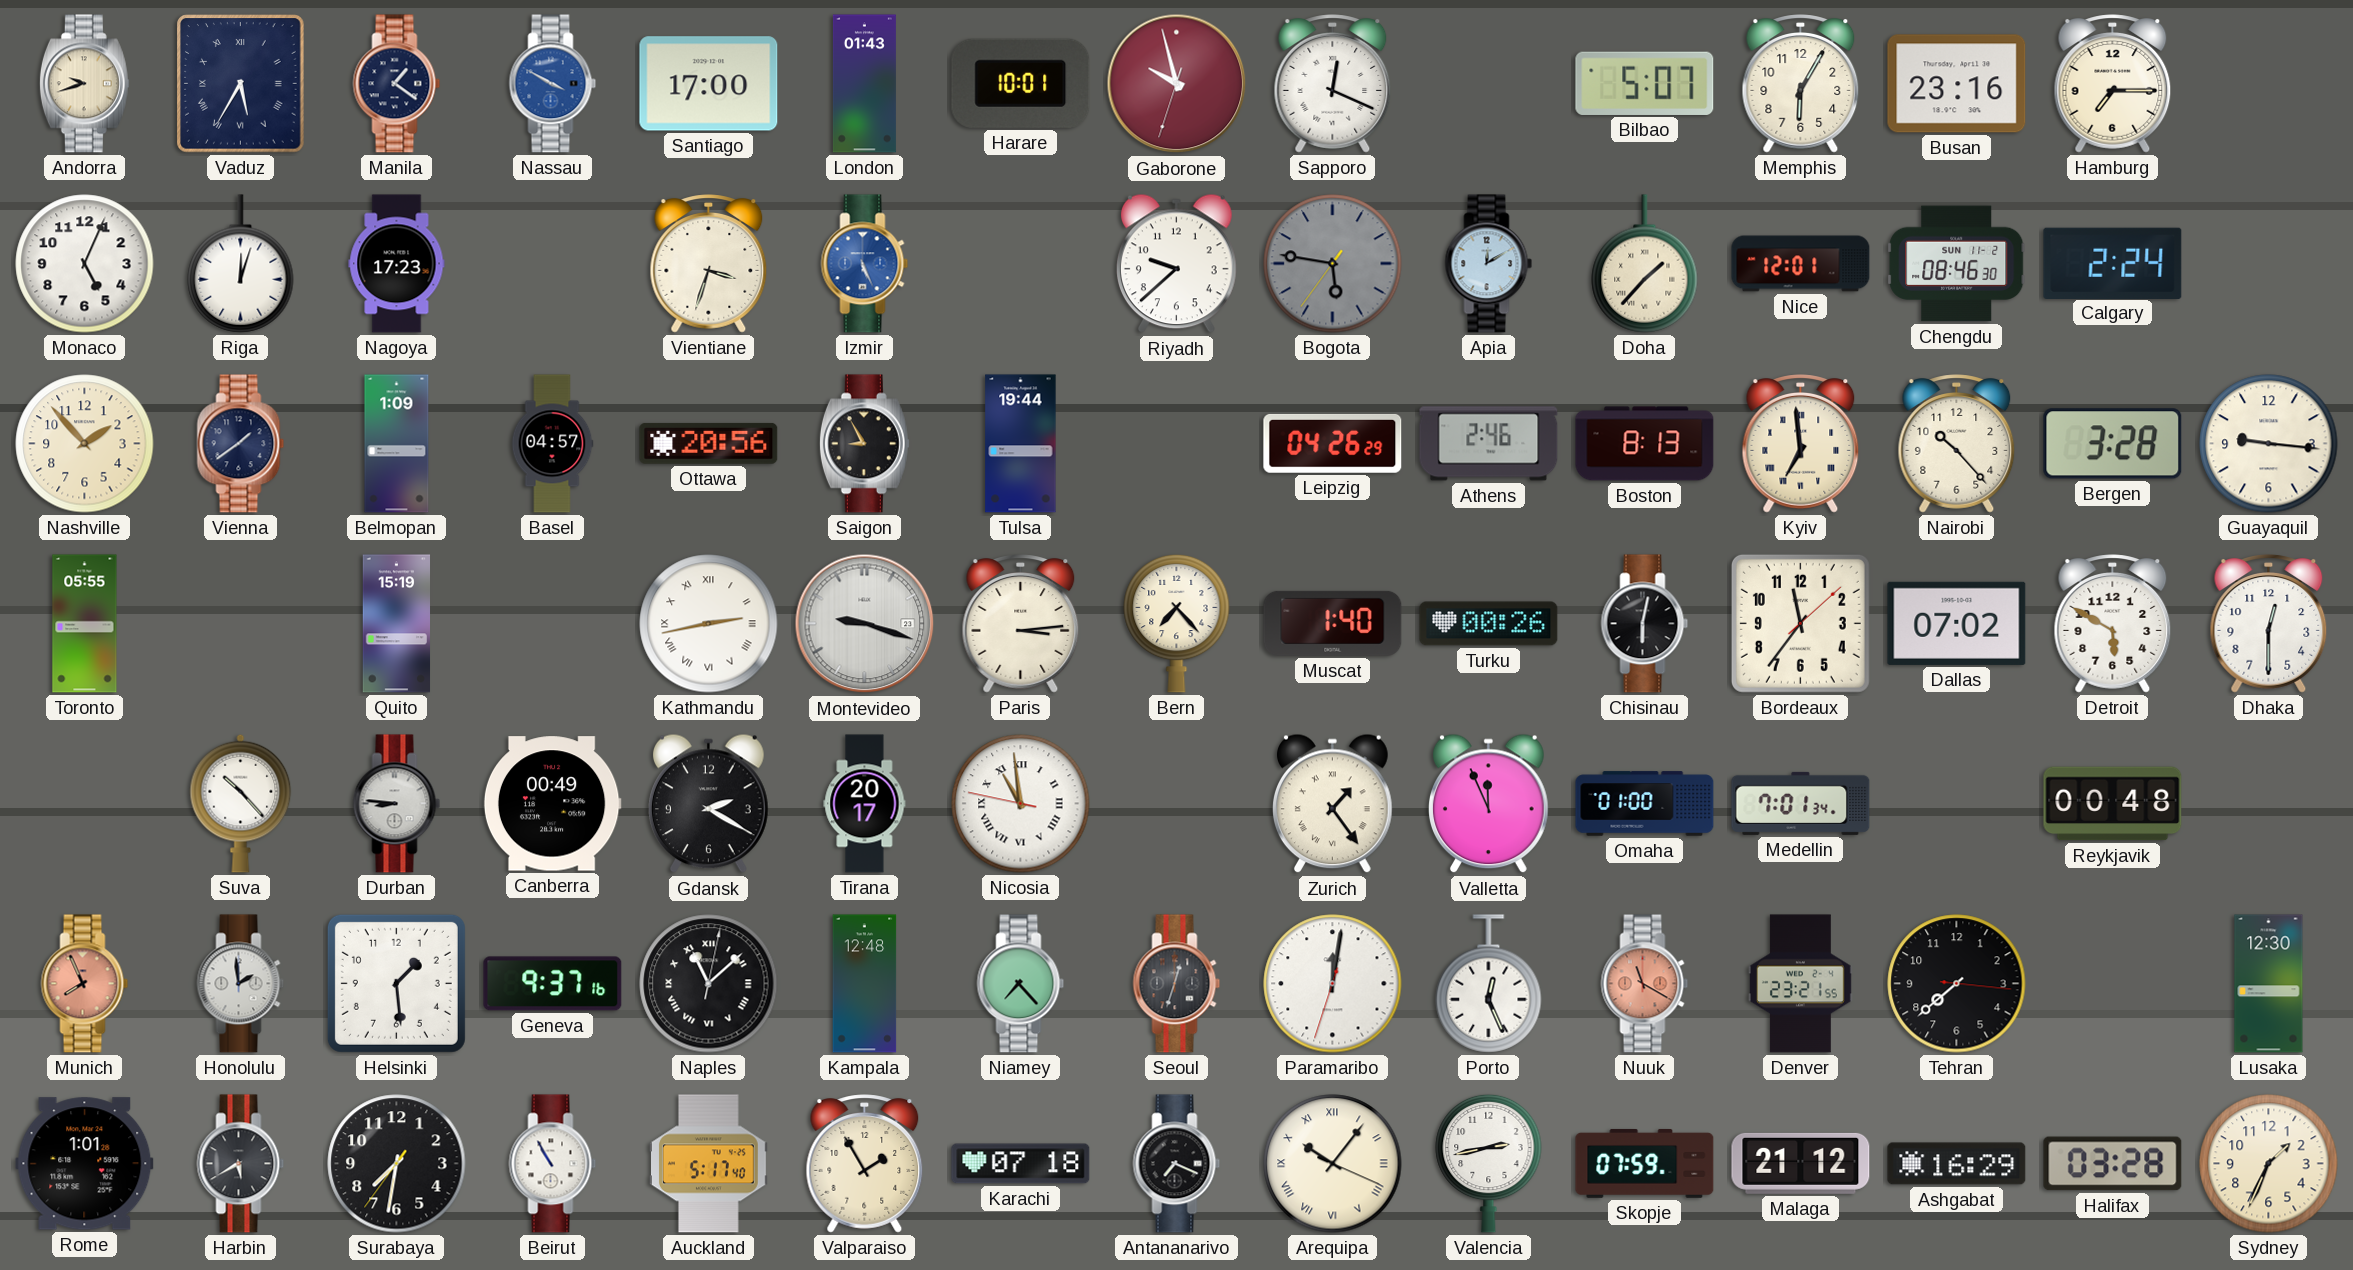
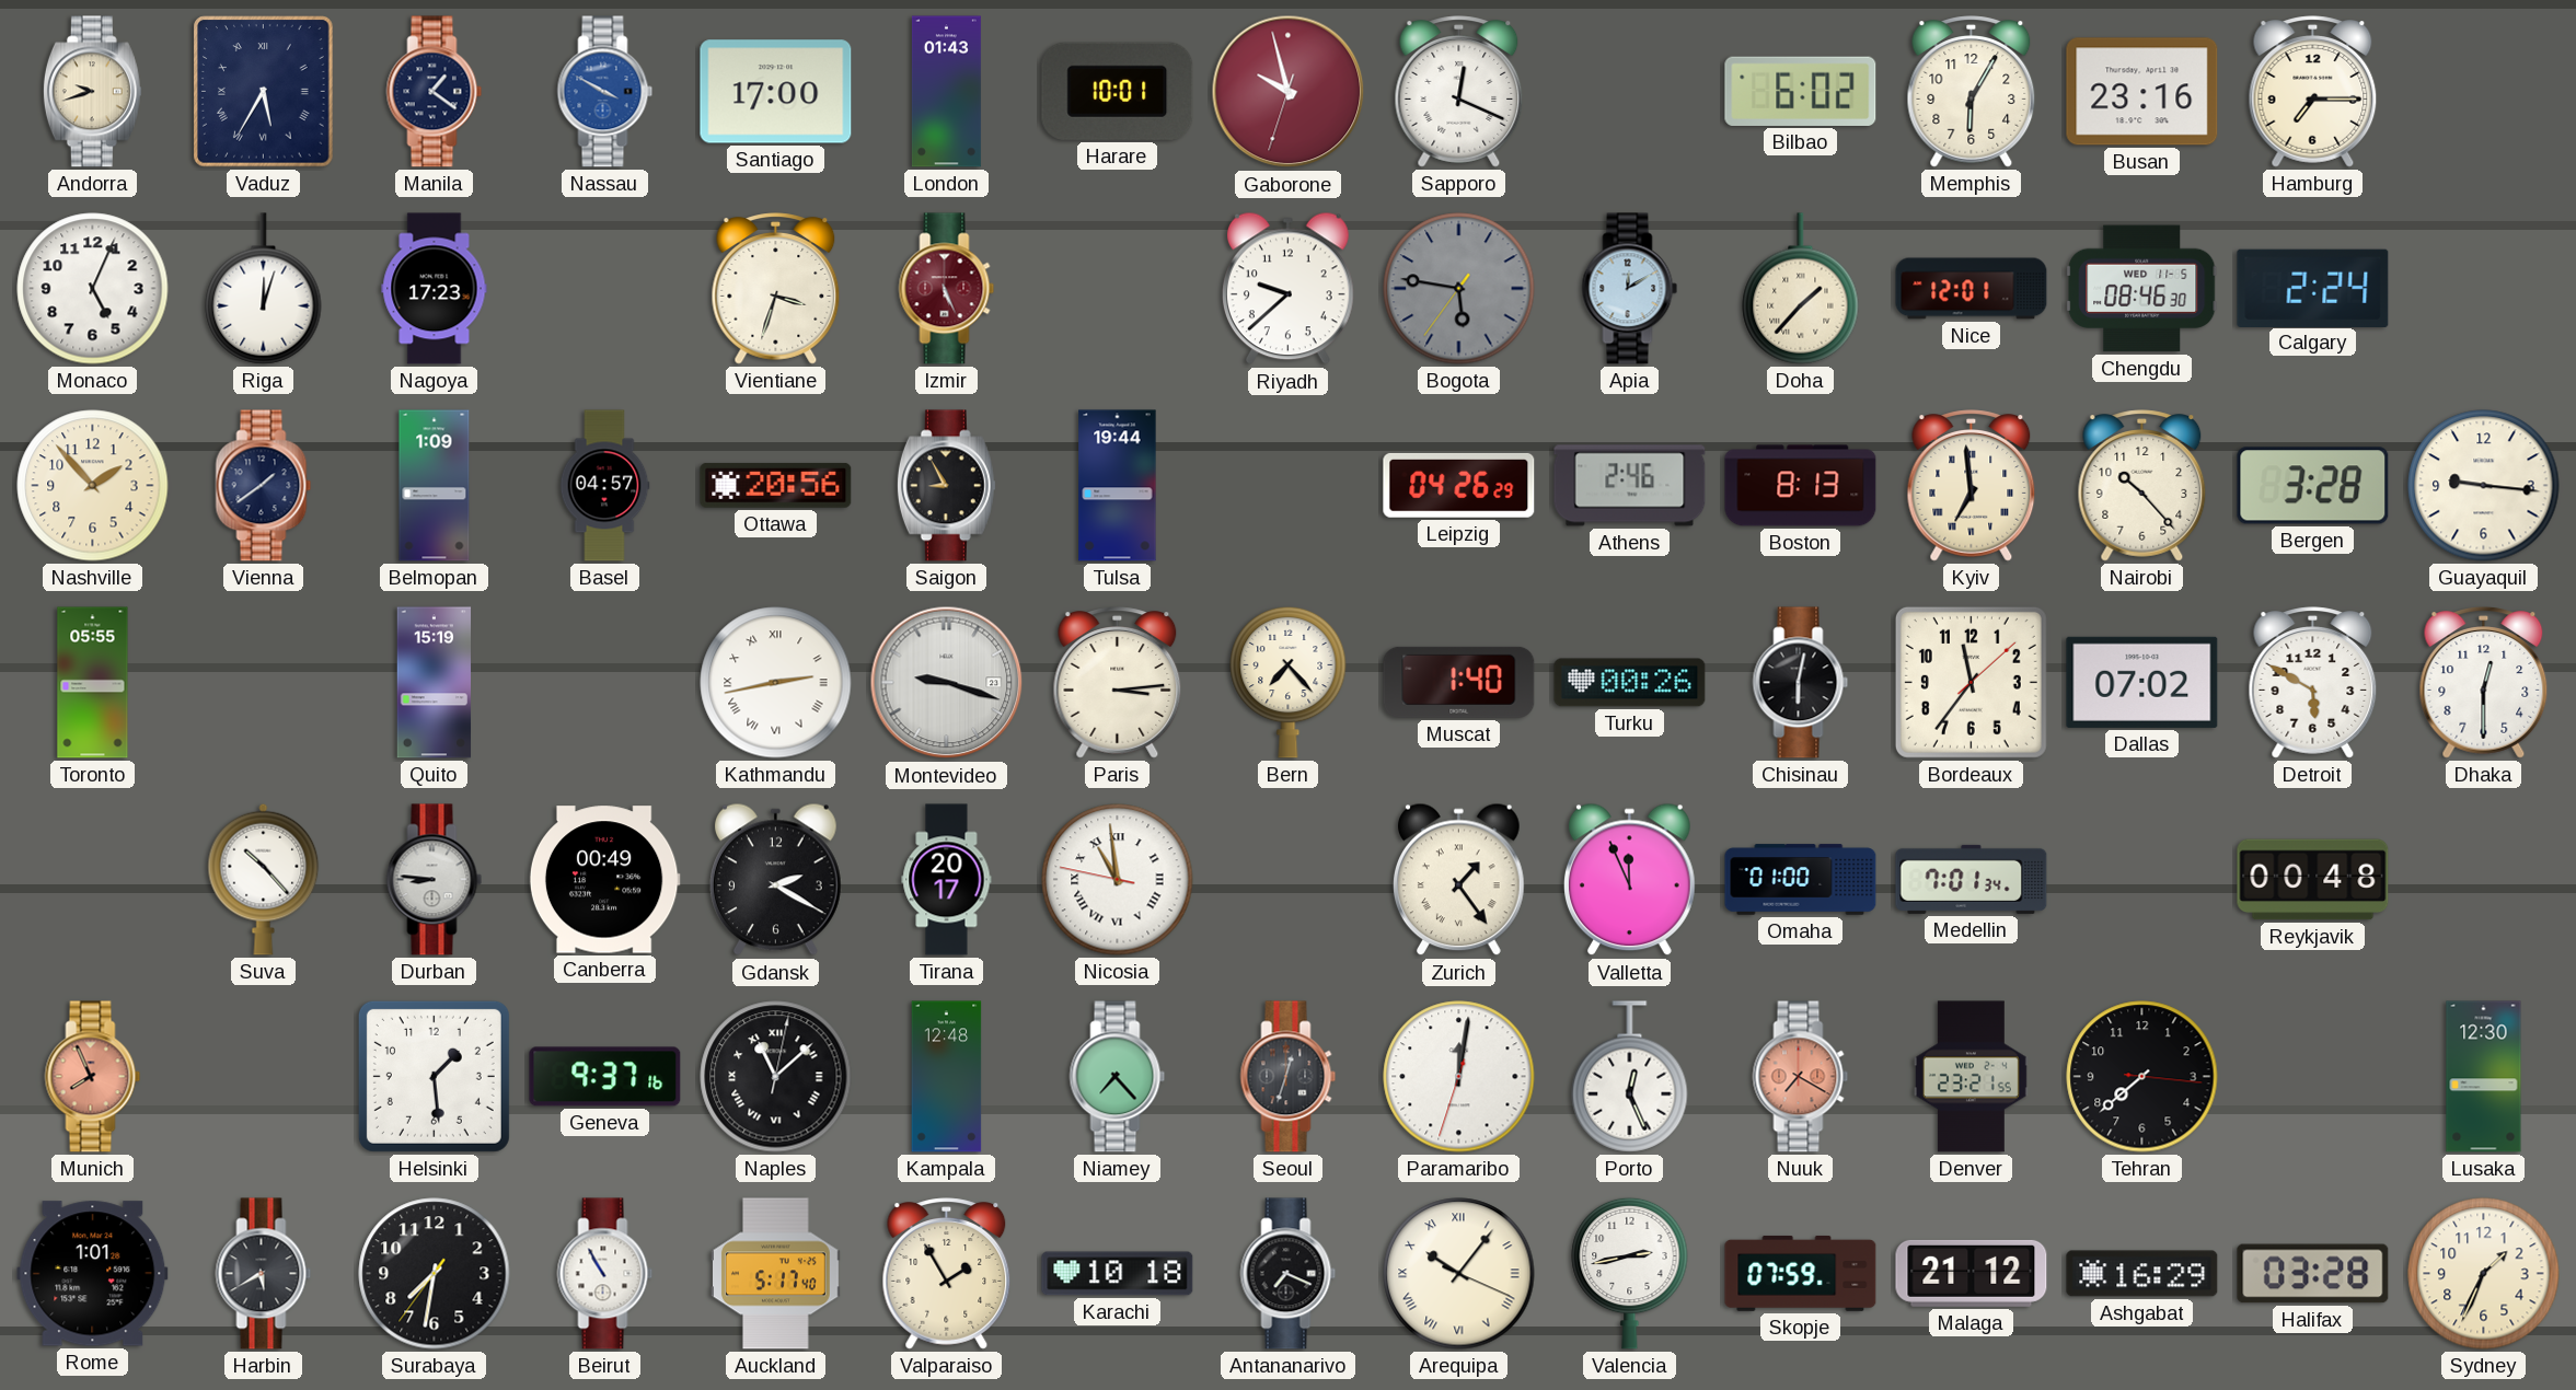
Bilbao: 5:07 -> 6:02
Izmir dial: blue -> burgundy
Chengdu date: SUN 11-2 -> WED 11-5
Honolulu: 1:59 -> none
Nuuk: 11:20 -> 7:20
Karachi: 07:18 -> 10:18
